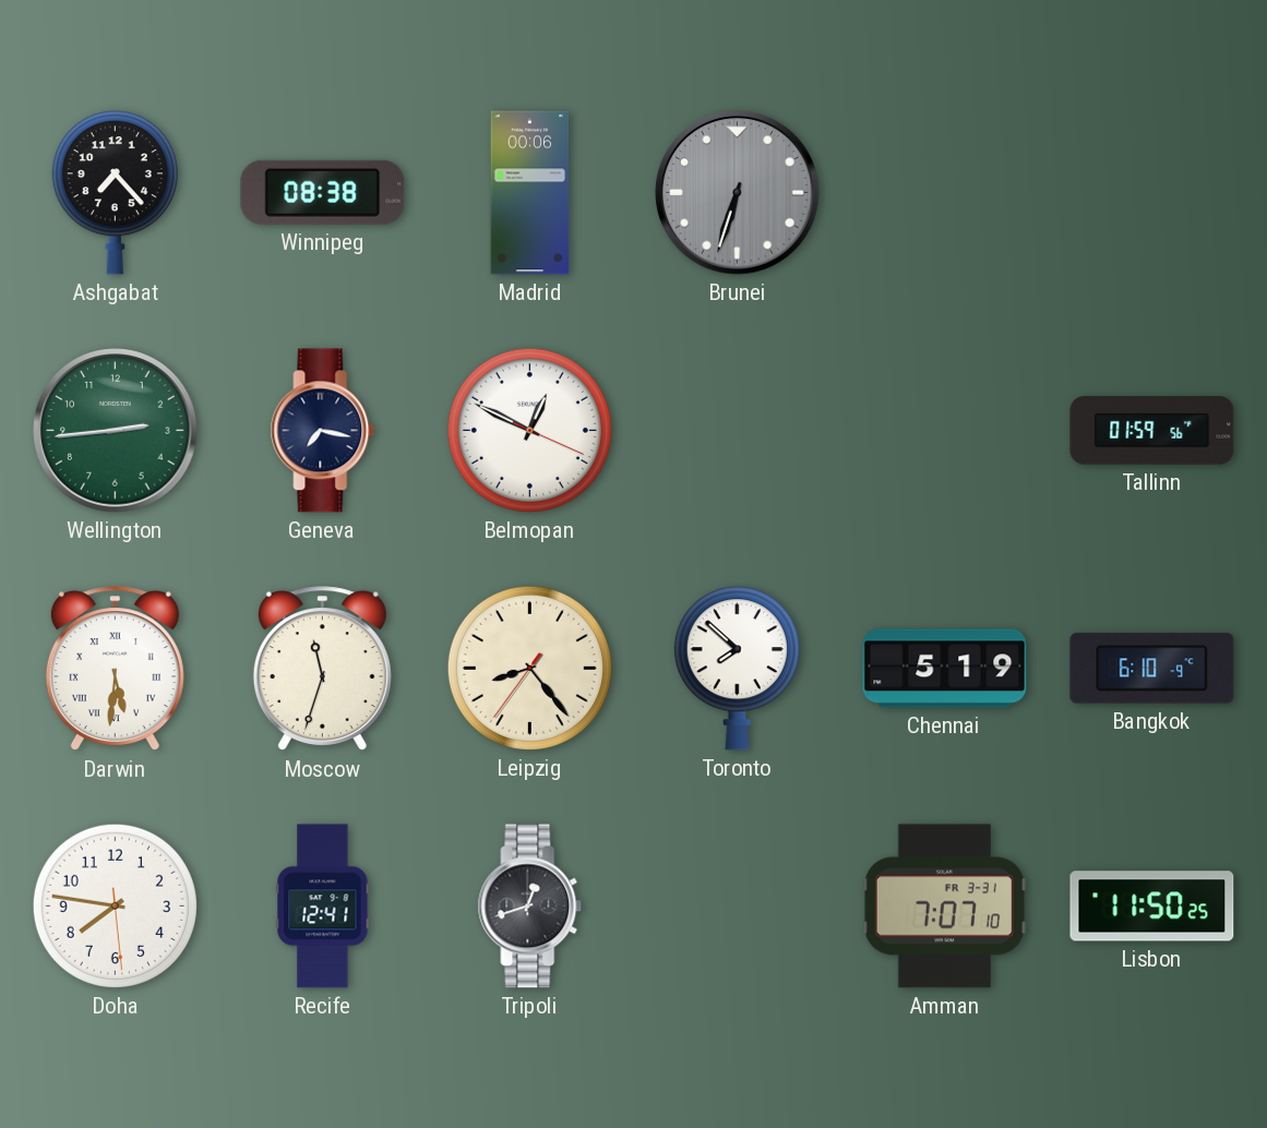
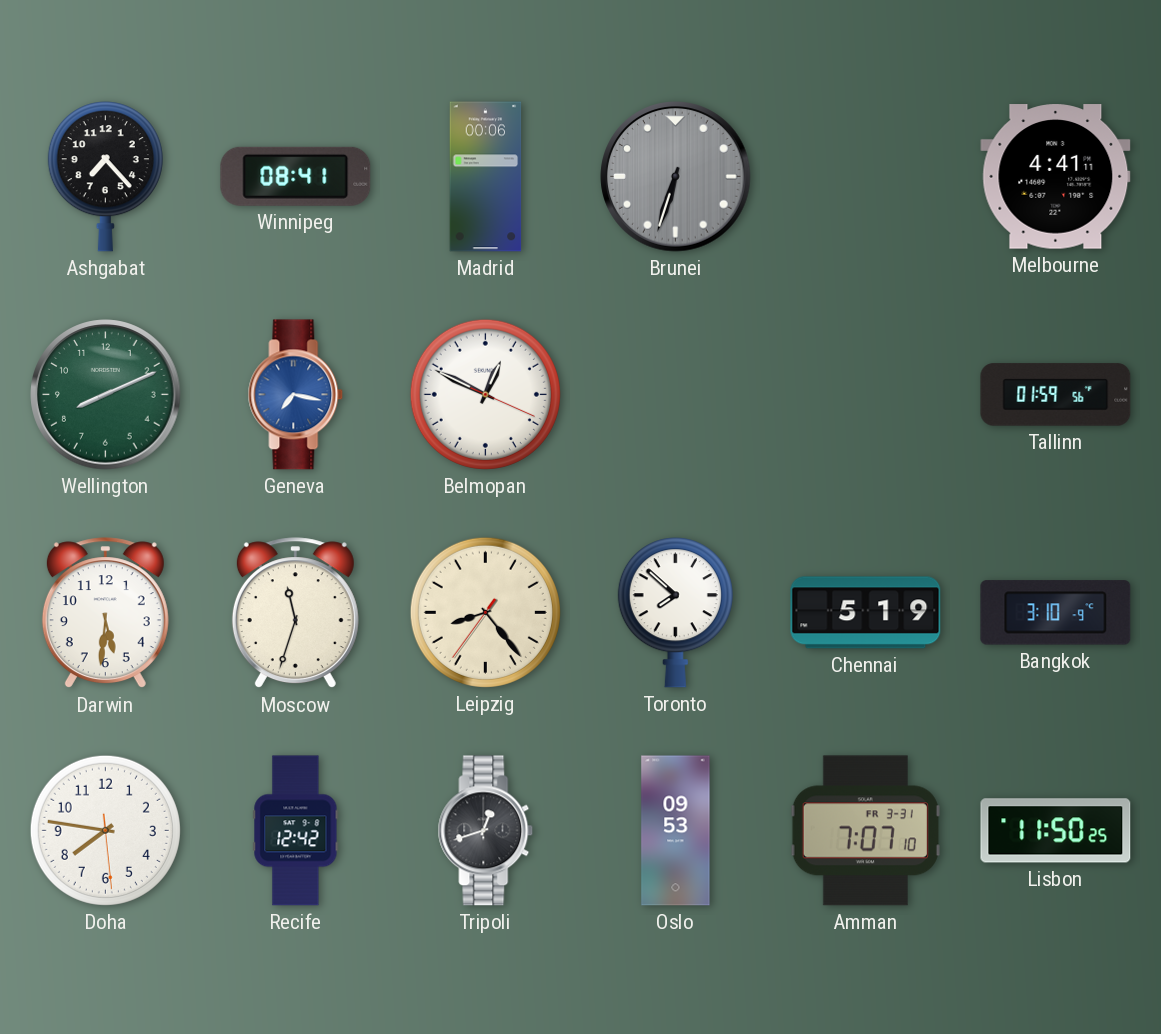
Winnipeg: 08:38 -> 08:41
Melbourne: none -> 4:41
Wellington: 2:44 -> 8:11
Geneva dial: navy -> blue
Darwin numerals: Roman -> Arabic
Bangkok: 6:10 -> 3:10
Recife: 12:41 -> 12:42
Oslo: none -> 09:53
